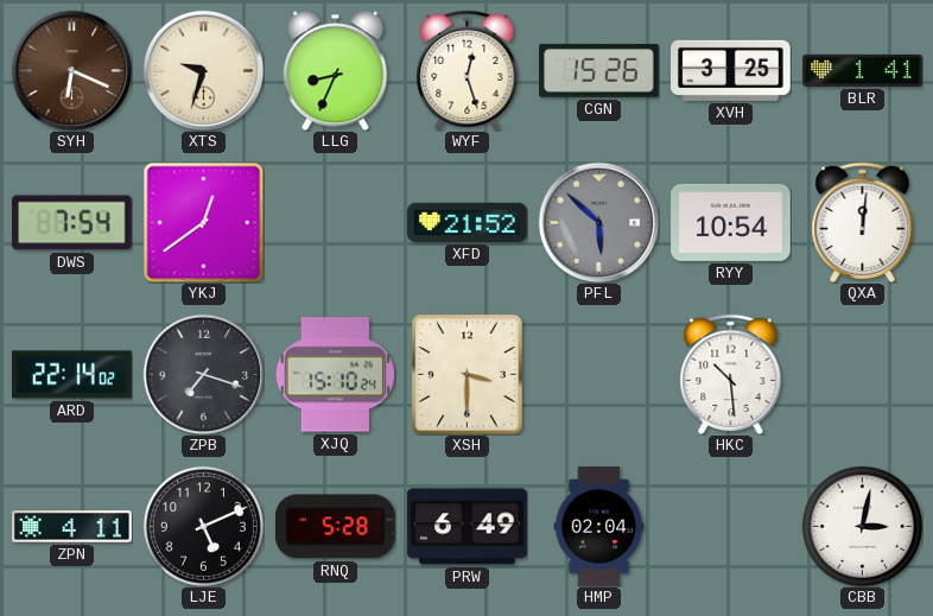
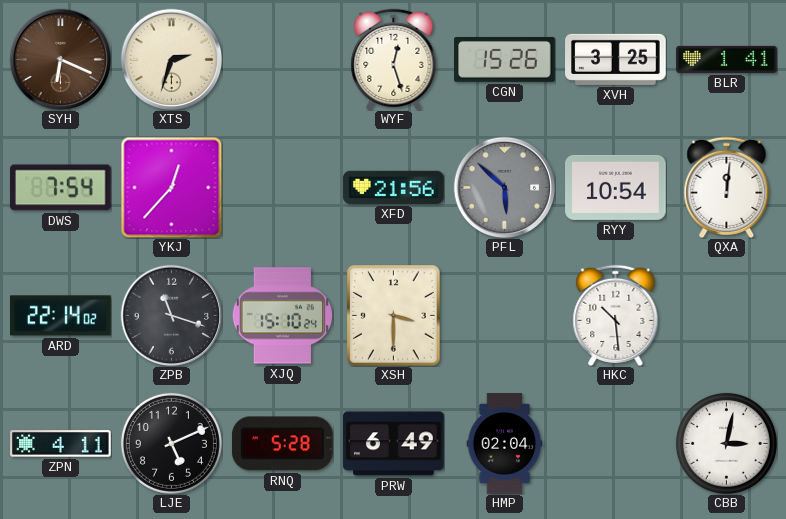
XTS: 9:33 -> 2:33
LLG: 8:34 -> none
YKJ: 12:39 -> 12:37
XFD: 21:52 -> 21:56
ZPB: 7:18 -> 11:18
